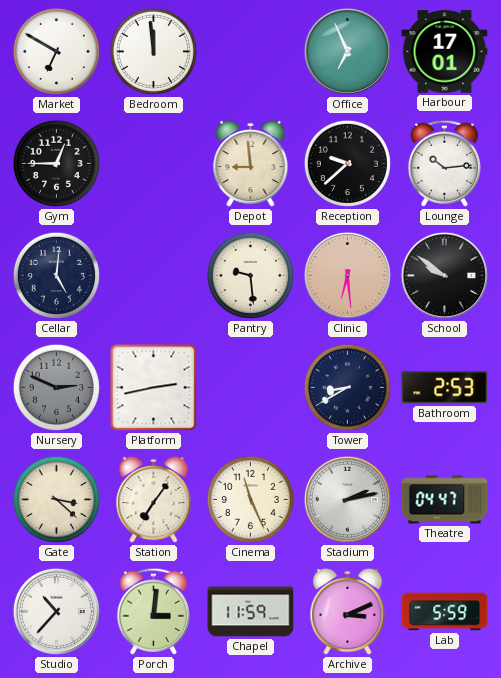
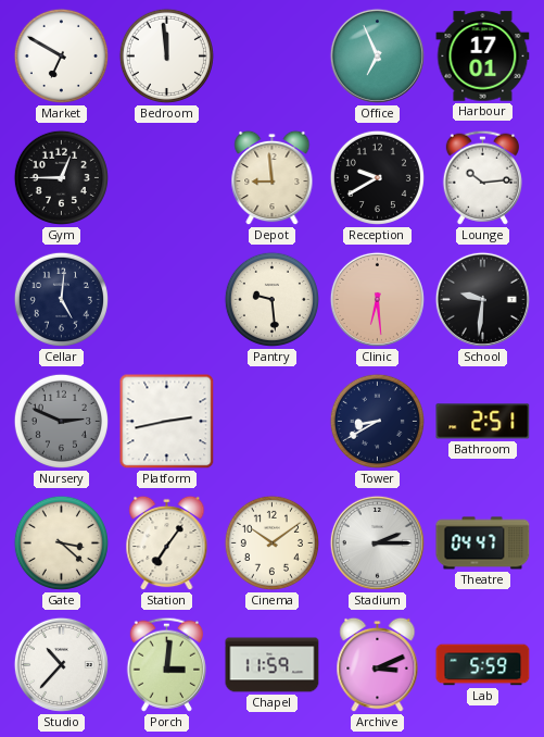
Reception: 9:38 -> 9:40
School: 9:51 -> 9:31
Bathroom: 2:53 -> 2:51
Cinema: 11:26 -> 10:09
Stadium: 2:13 -> 2:15
